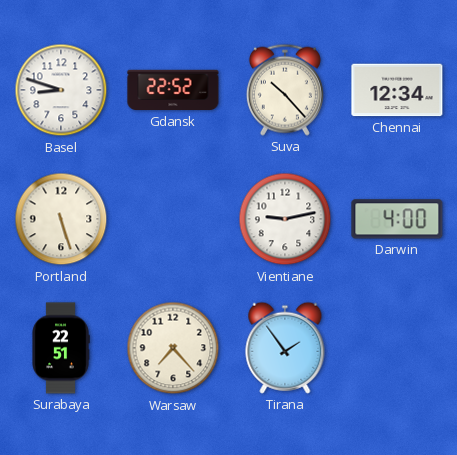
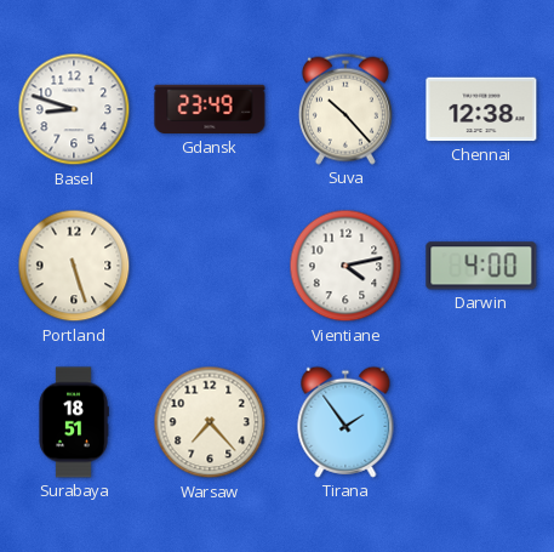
Gdansk: 22:52 -> 23:49
Chennai: 12:34 -> 12:38
Vientiane: 9:13 -> 4:13
Surabaya: 22:51 -> 18:51
